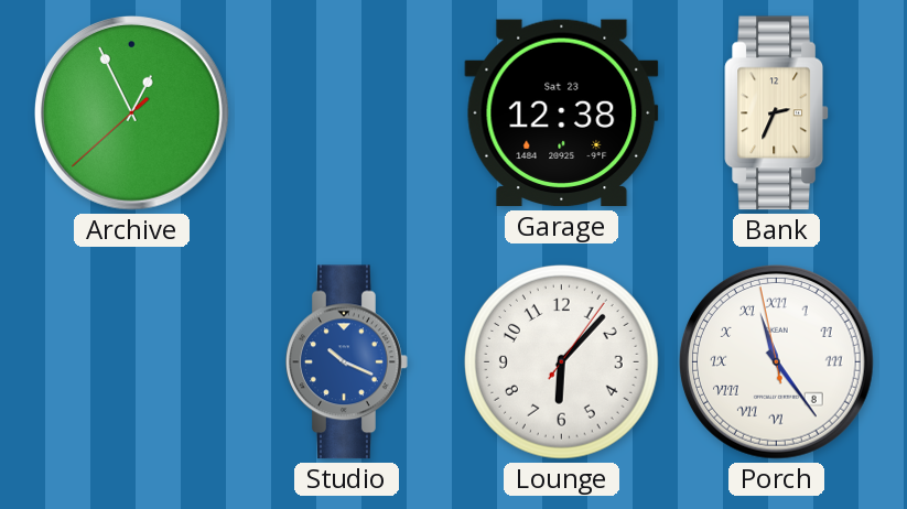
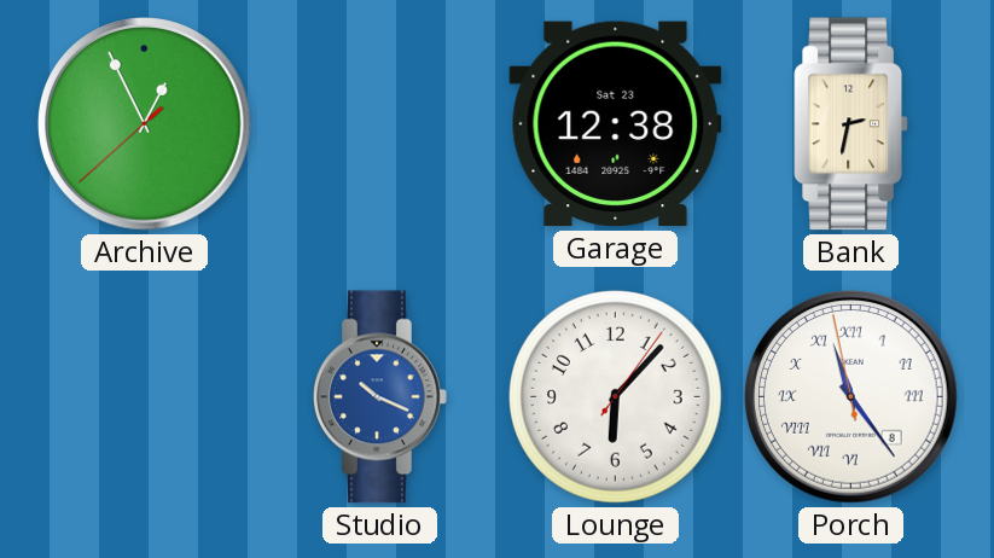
Bank: 2:34 -> 2:32
